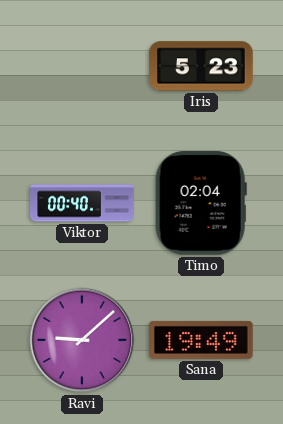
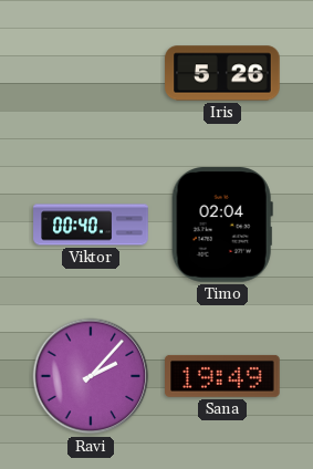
Iris: 5:23 -> 5:26
Ravi: 9:08 -> 2:07
